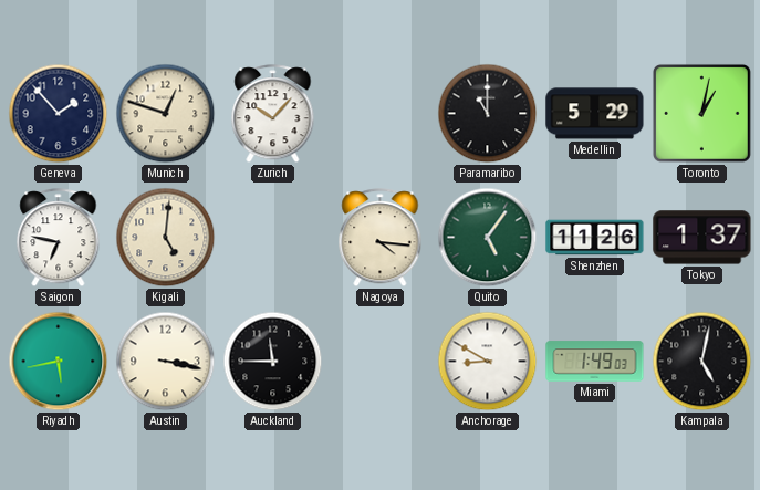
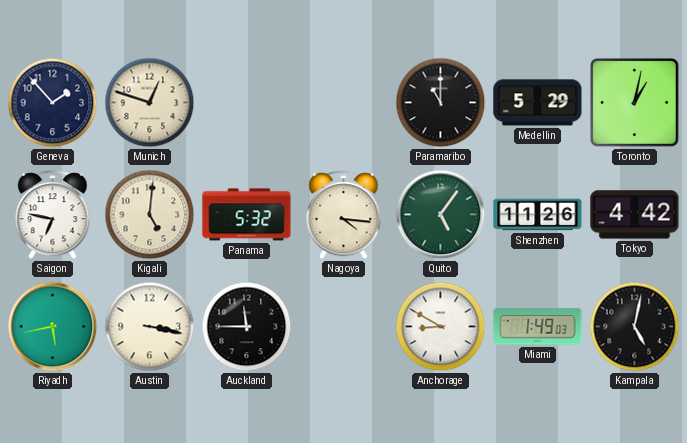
Zurich: 10:07 -> none
Panama: none -> 5:32
Tokyo: 1:37 -> 4:42
